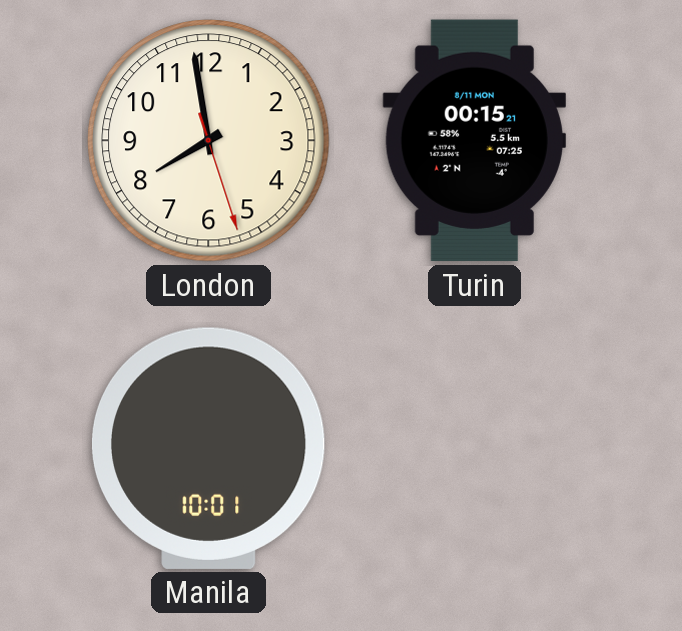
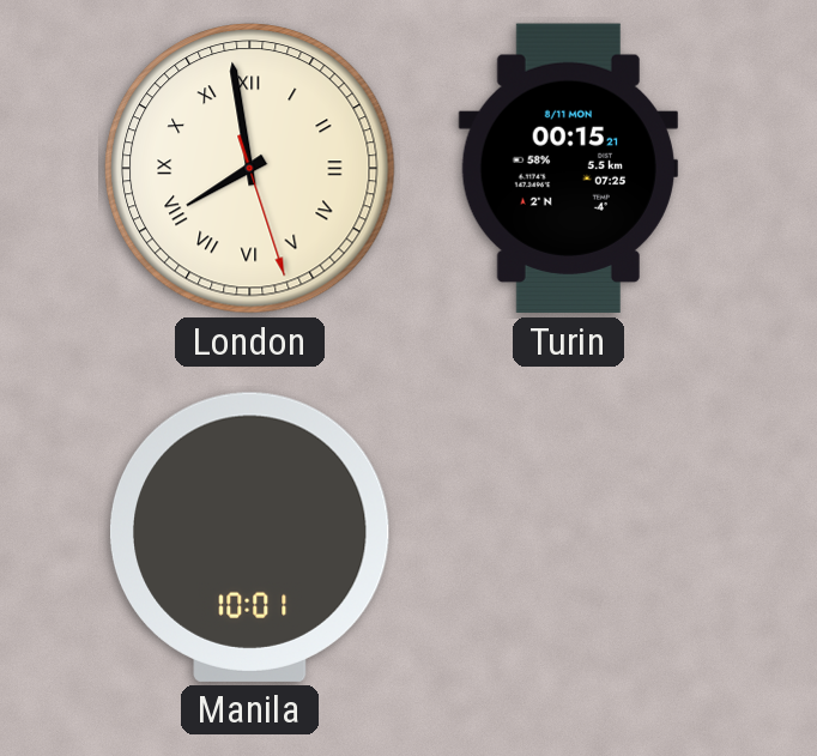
London numerals: Arabic -> Roman
